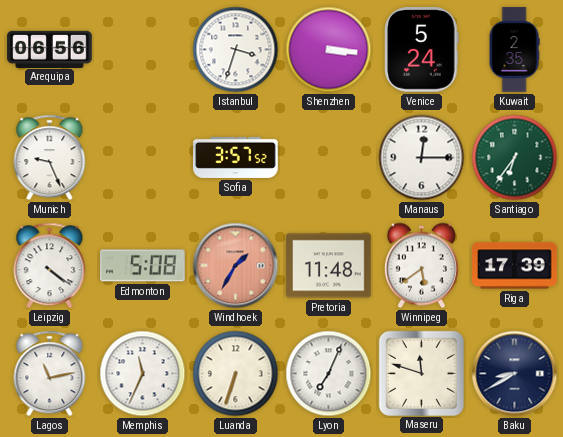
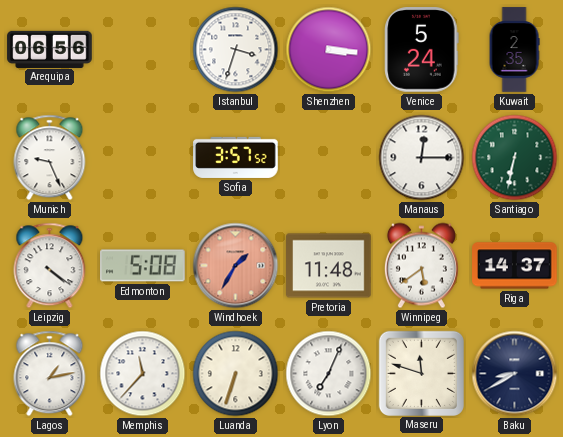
Santiago: 6:36 -> 6:32
Riga: 17:39 -> 14:37
Lagos: 11:13 -> 1:13
Memphis: 11:34 -> 11:37
